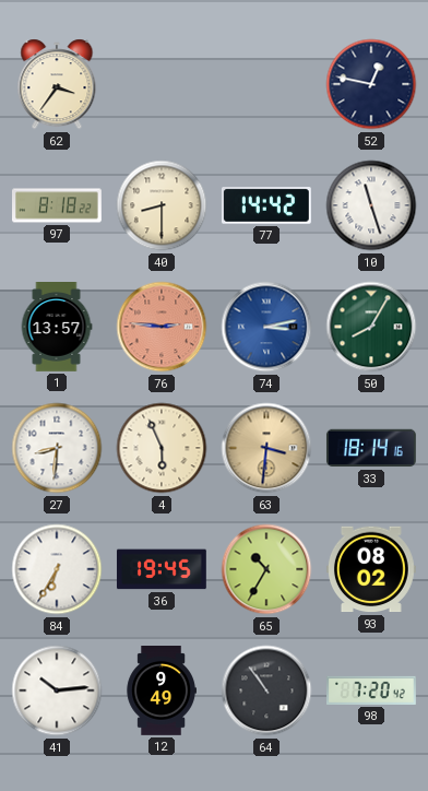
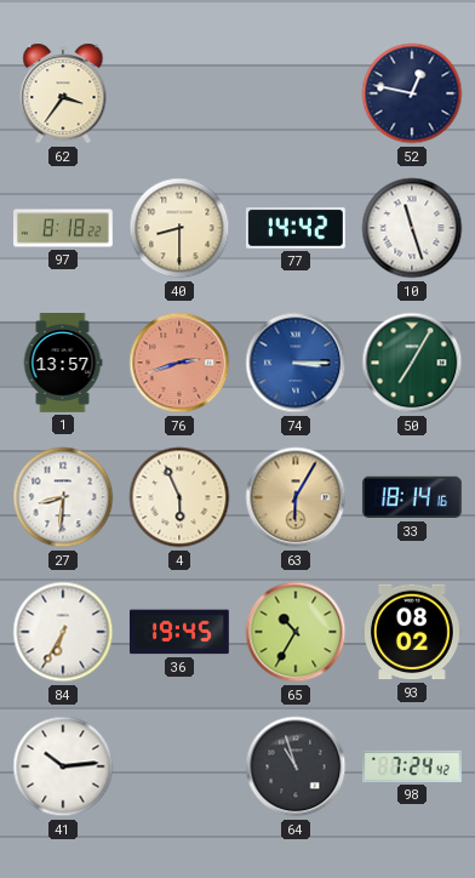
76: 2:46 -> 2:42
74: 3:13 -> 3:15
50: 8:05 -> 7:05
63: 3:31 -> 6:05
12: 9:49 -> none
64: 10:54 -> 10:57
98: 7:20 -> 7:24
